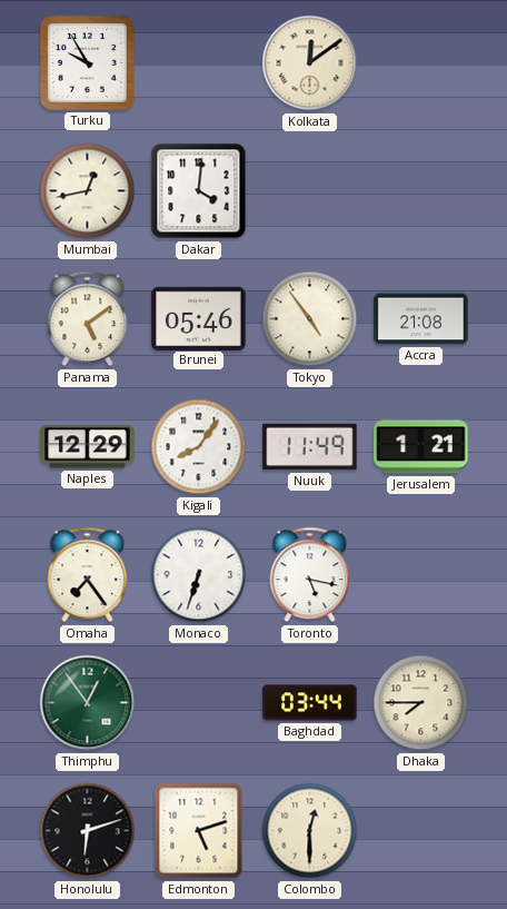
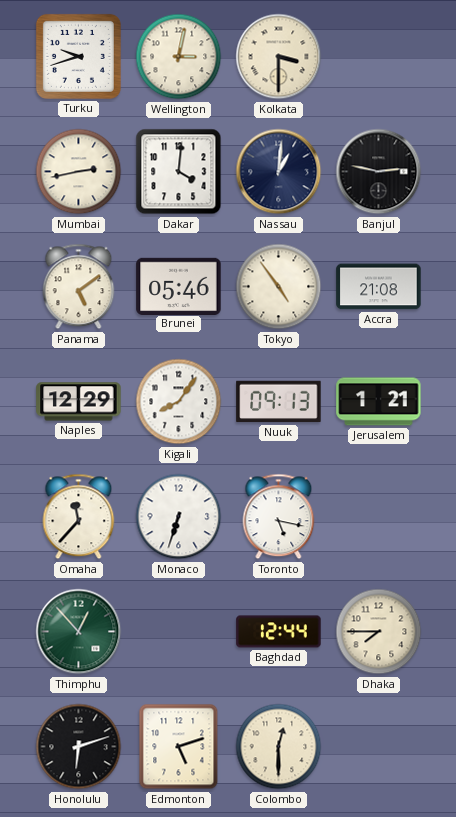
Turku: 9:55 -> 9:42
Wellington: none -> 3:02
Kolkata: 12:09 -> 3:30
Mumbai: 12:43 -> 2:43
Nassau: none -> 1:01
Banjul: none -> 2:47
Nuuk: 11:49 -> 09:13
Omaha: 7:24 -> 11:37
Thimphu: 12:54 -> 12:53
Baghdad: 03:44 -> 12:44
